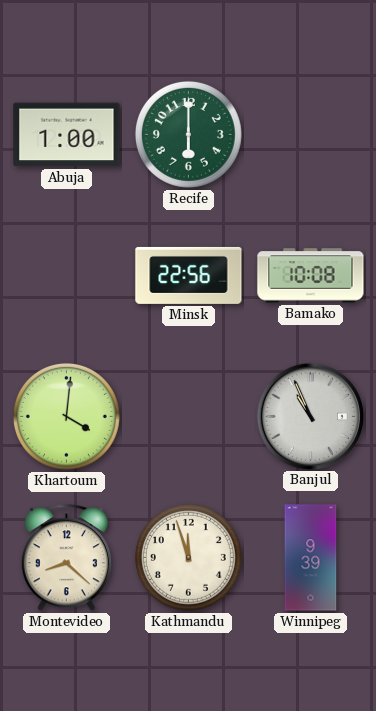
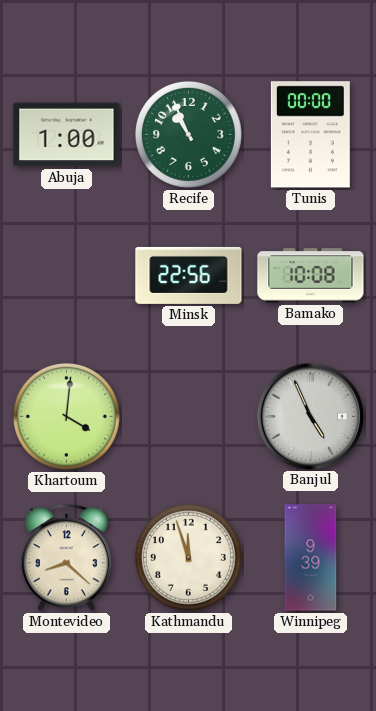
Recife: 6:00 -> 10:56
Tunis: none -> 00:00
Banjul: 10:56 -> 4:56
